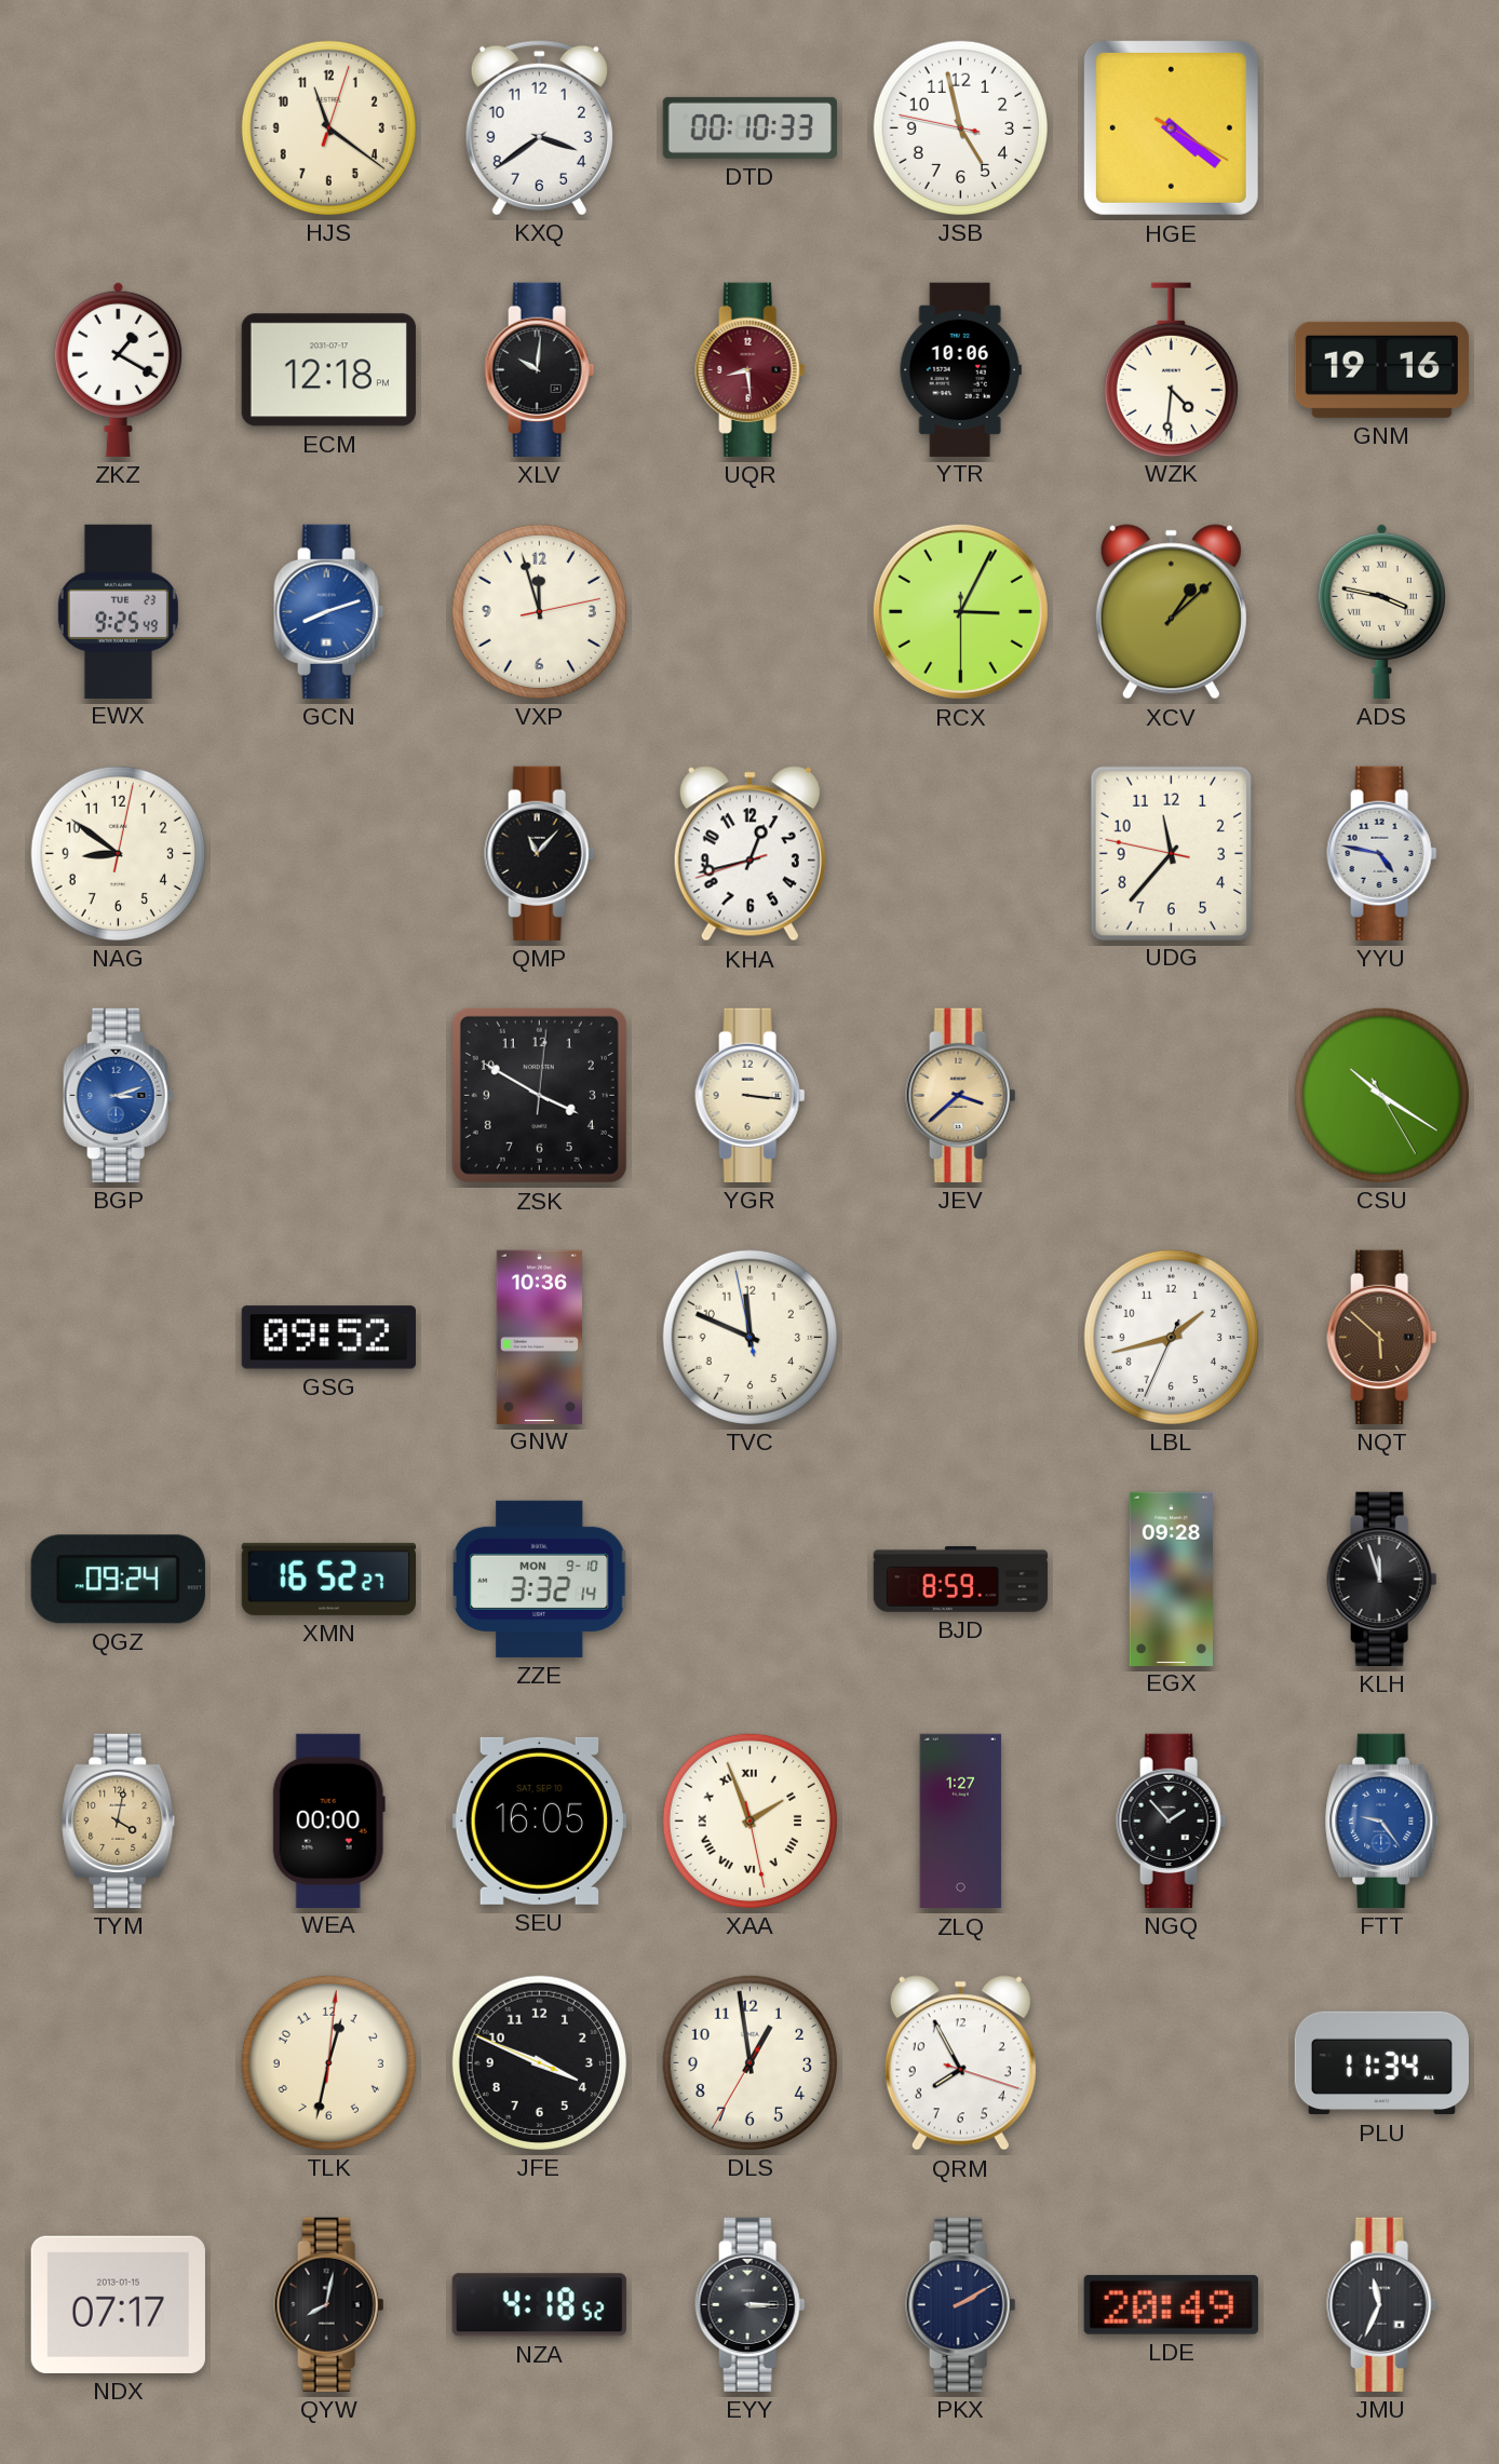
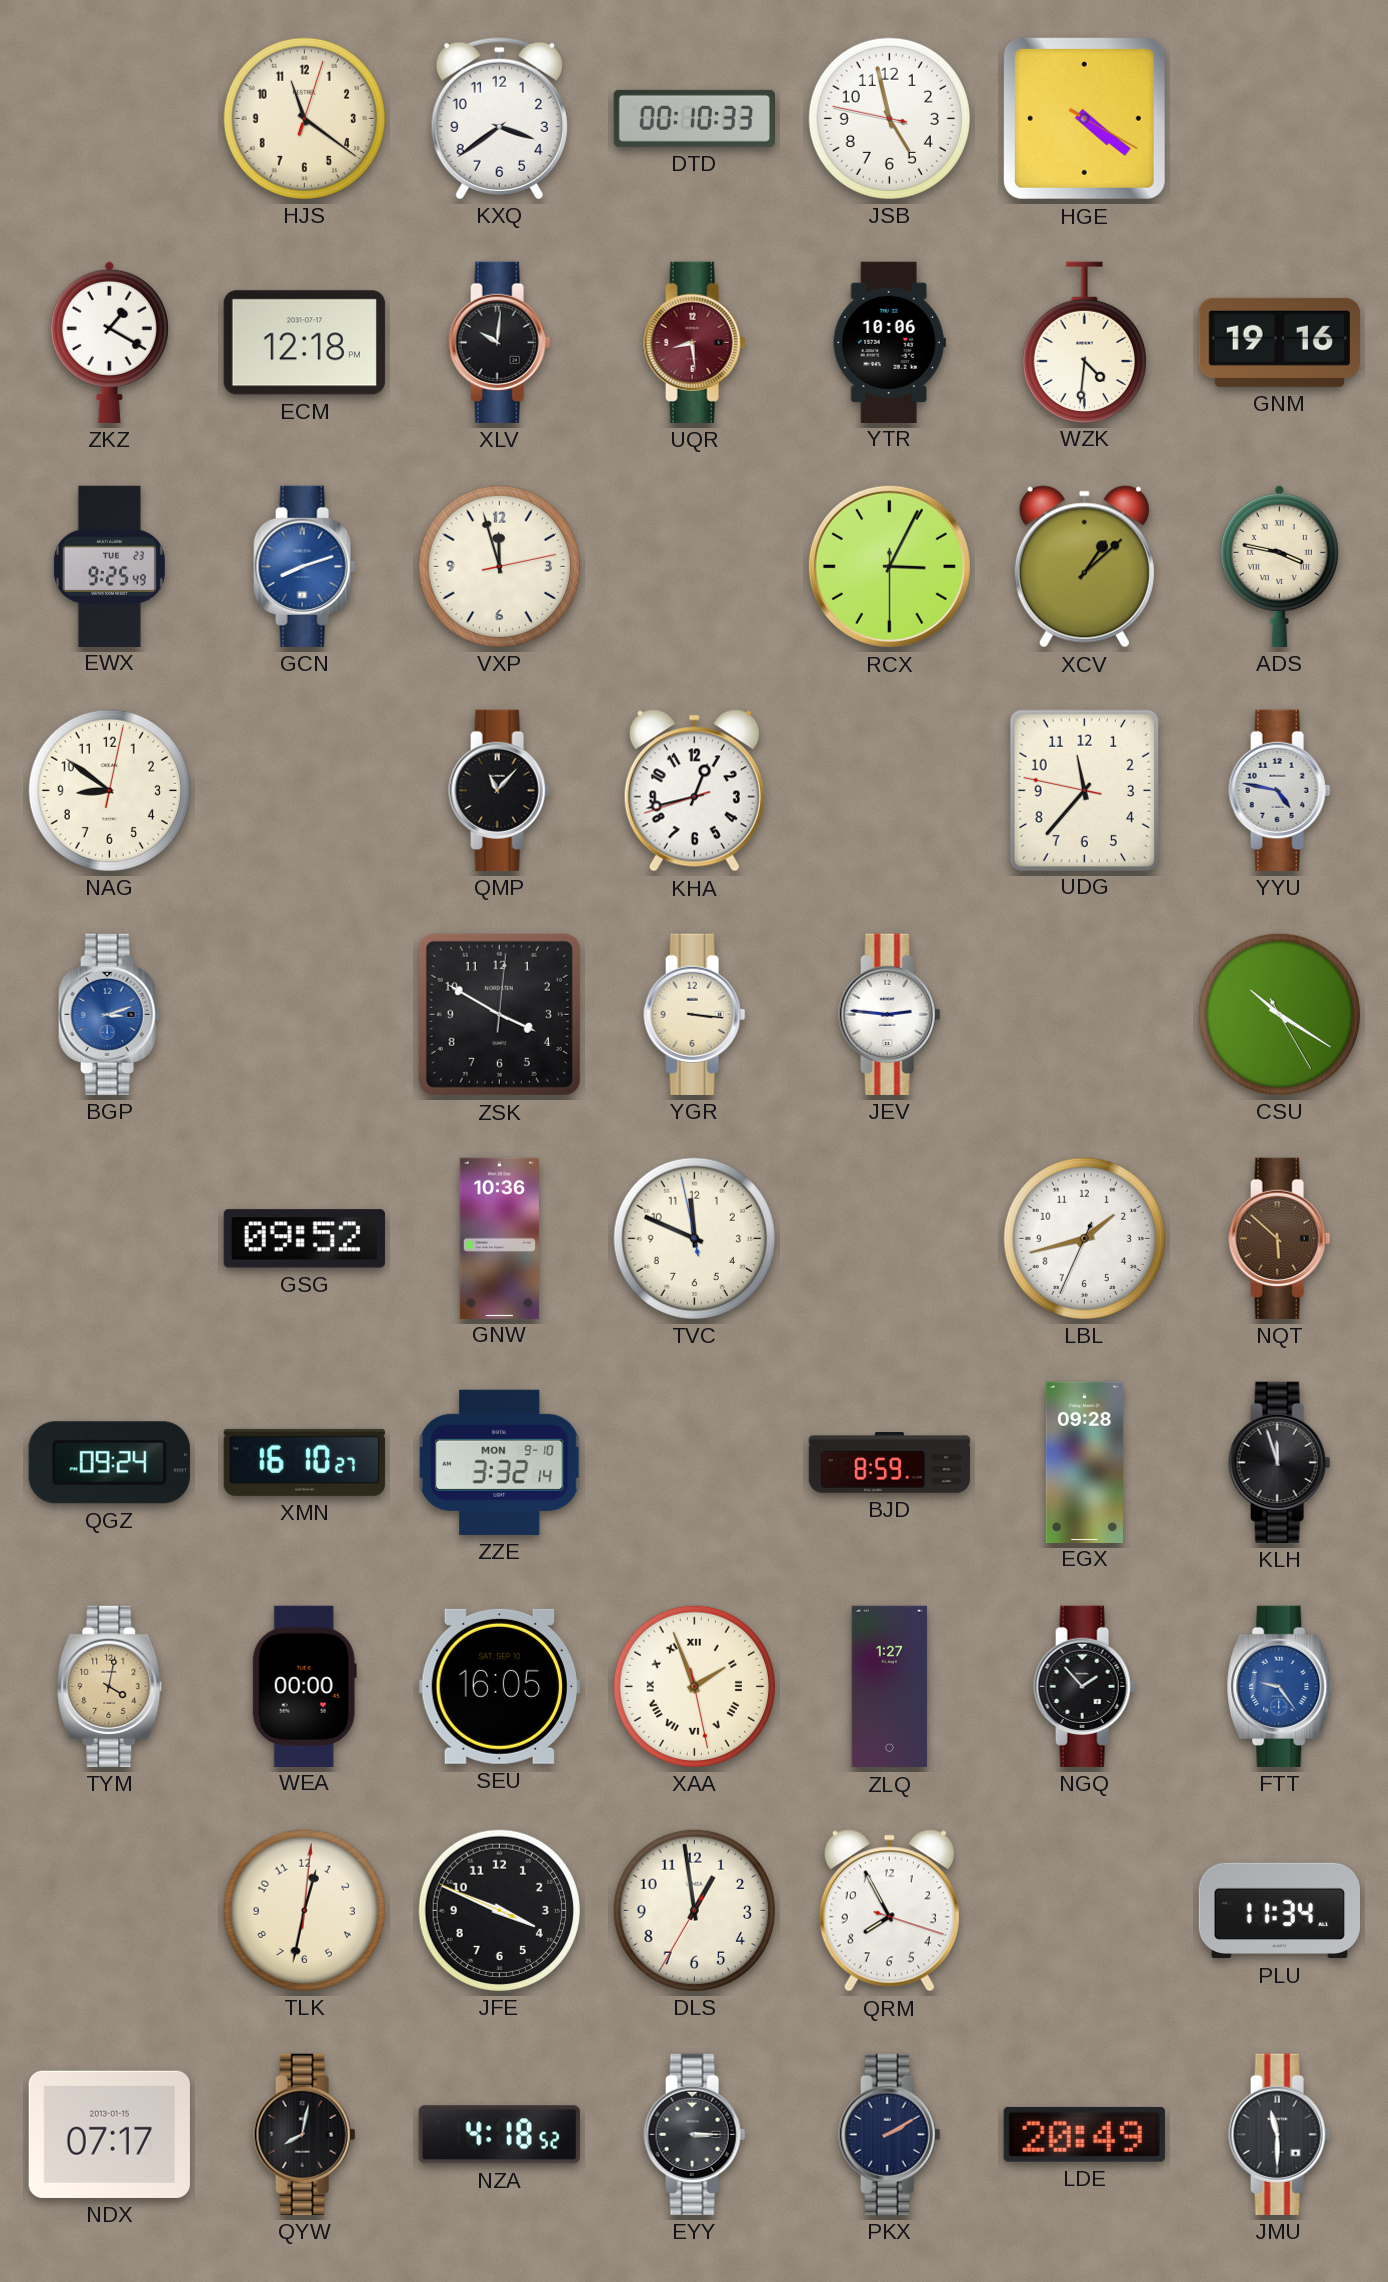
JEV: 3:38 -> 2:46
JEV dial: champagne -> white
XMN: 16:52 -> 16:10
JMU: 11:34 -> 11:30
